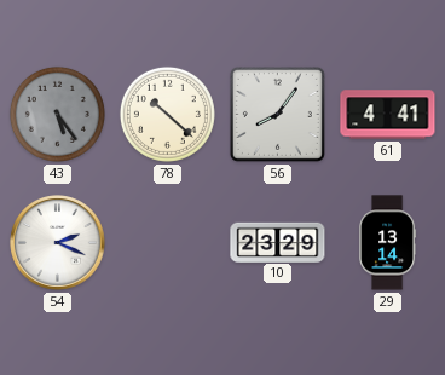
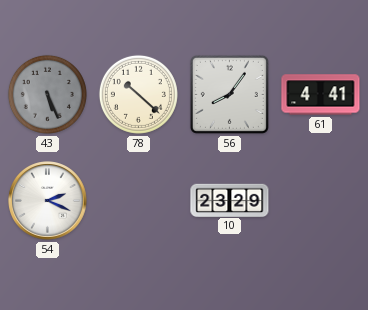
43: 5:24 -> 5:26
29: 13:14 -> none
